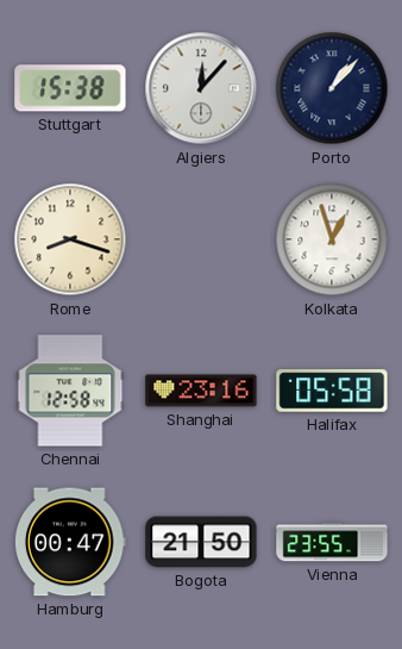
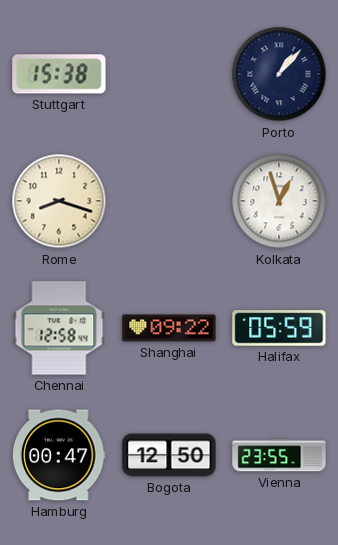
Algiers: 12:07 -> none
Shanghai: 23:16 -> 09:22
Halifax: 05:58 -> 05:59
Bogota: 21:50 -> 12:50
